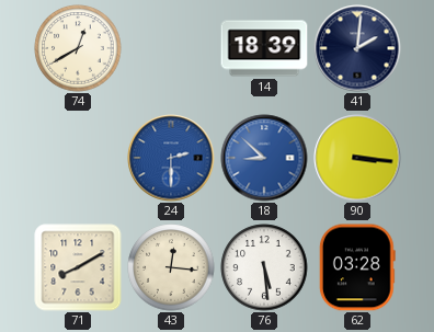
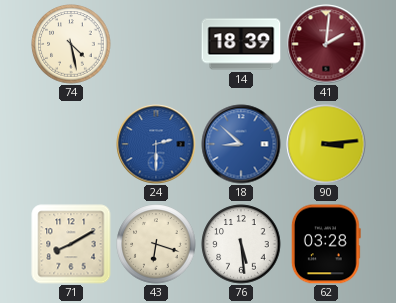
74: 12:40 -> 4:28
41 dial: navy -> burgundy
90: 3:16 -> 3:14
43: 12:16 -> 6:18
